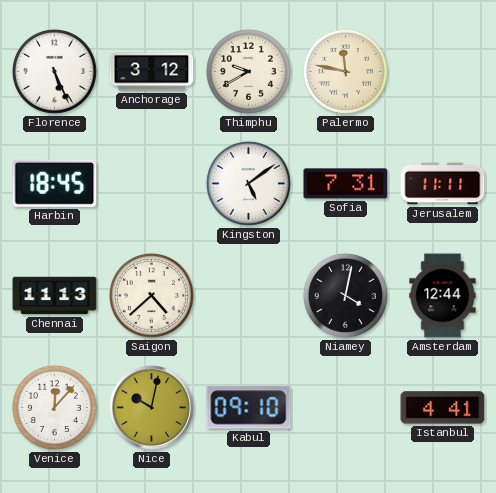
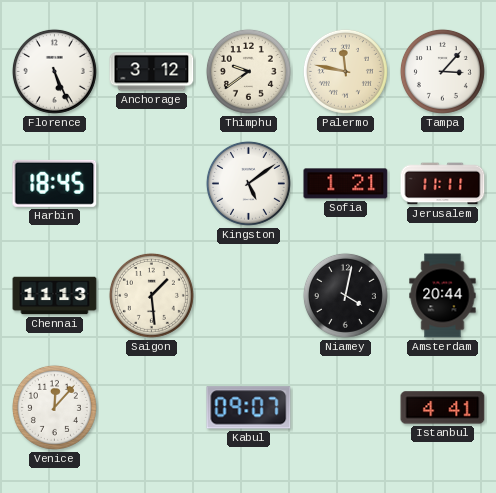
Thimphu: 9:40 -> 9:39
Tampa: none -> 3:07
Sofia: 7:31 -> 1:21
Saigon: 4:38 -> 1:29
Amsterdam: 12:44 -> 20:44
Nice: 10:02 -> none
Kabul: 09:10 -> 09:07
